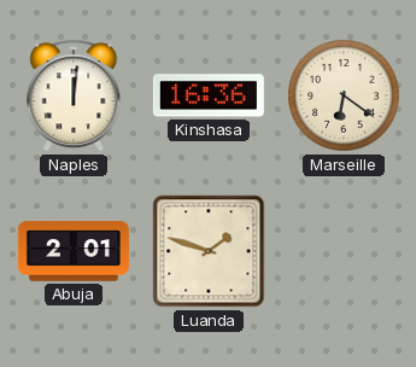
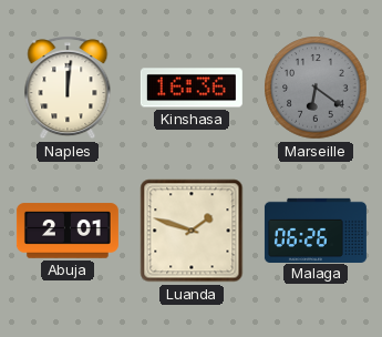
Marseille dial: cream -> grey
Malaga: none -> 06:26
